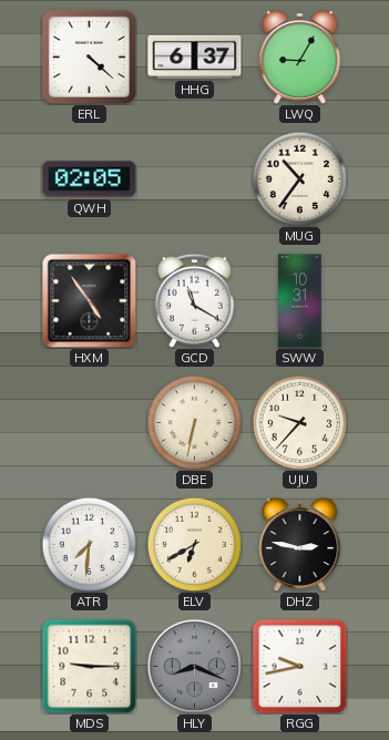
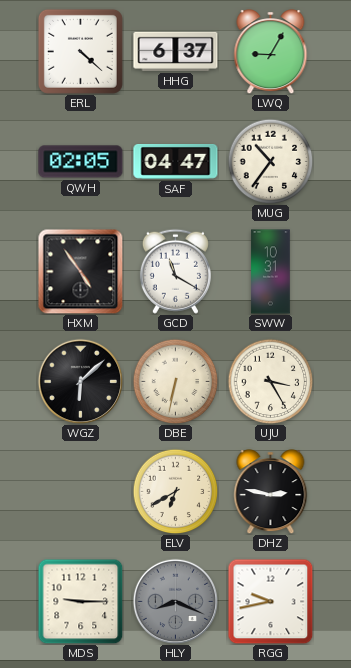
SAF: none -> 04:47
WGZ: none -> 6:08
UJU: 9:37 -> 3:25
ATR: 7:31 -> none
